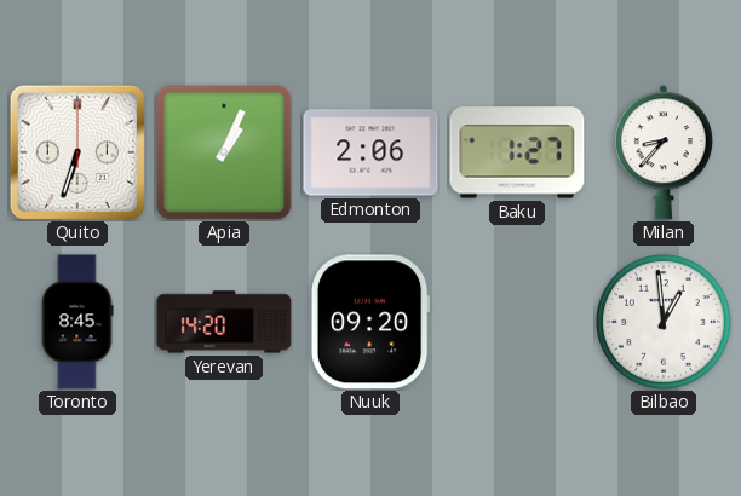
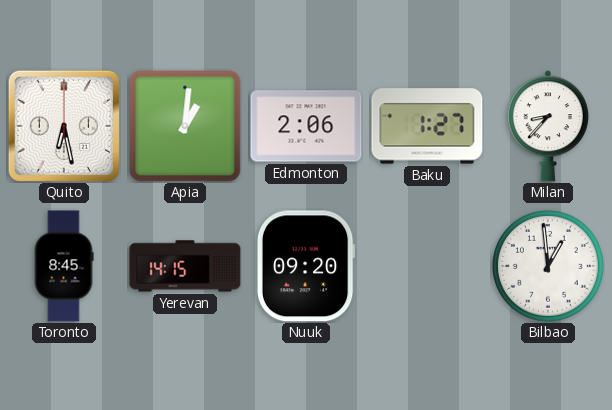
Quito: 6:33 -> 6:28
Apia: 1:04 -> 1:01
Yerevan: 14:20 -> 14:15
